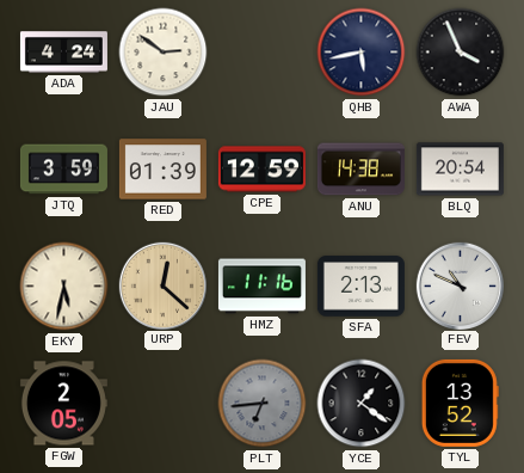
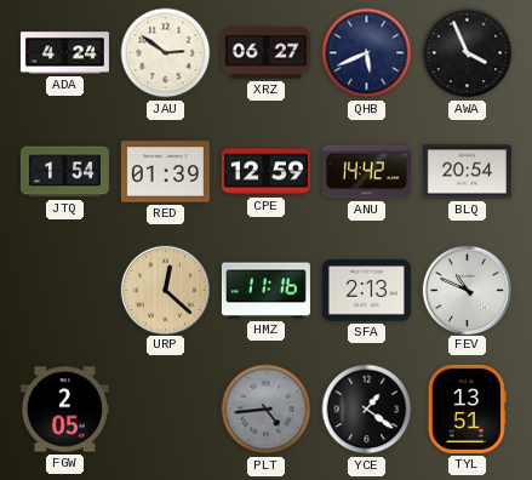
XRZ: none -> 06:27
QHB: 5:43 -> 5:41
JTQ: 3:59 -> 1:54
ANU: 14:38 -> 14:42
EKY: 5:32 -> none
PLT: 6:44 -> 4:44
TYL: 13:52 -> 13:51
